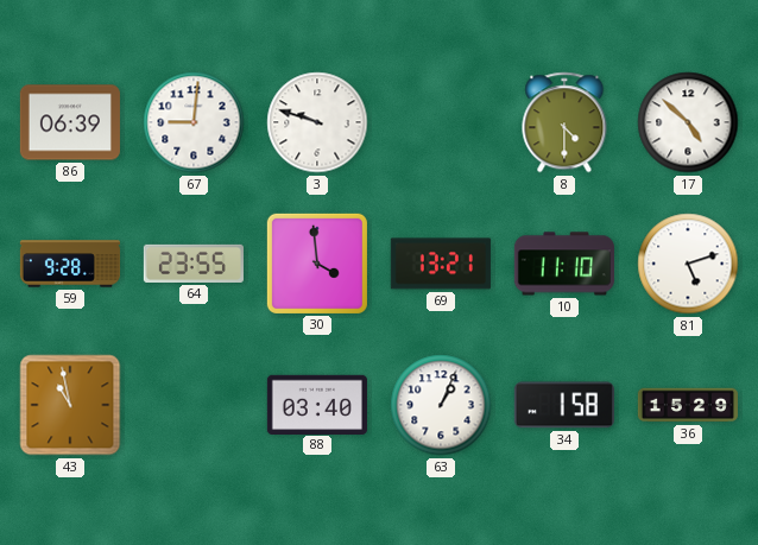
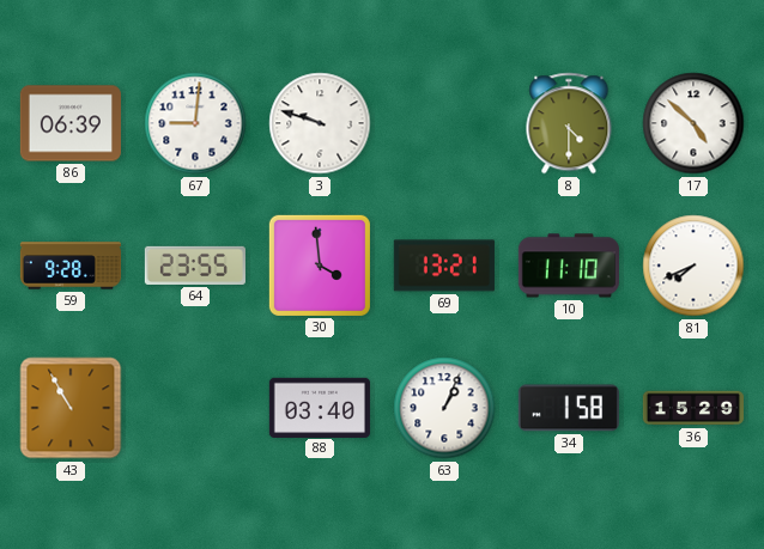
81: 5:12 -> 7:41
43: 10:58 -> 10:55
